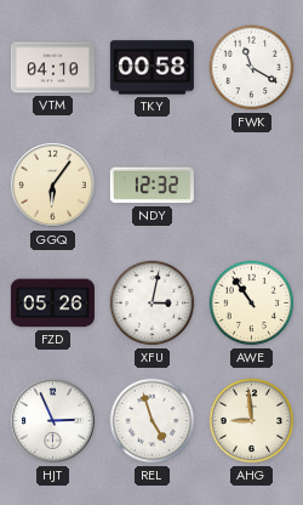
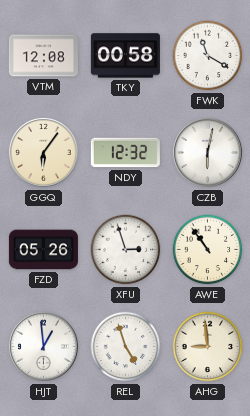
VTM: 04:10 -> 12:08
CZB: none -> 6:02
XFU: 3:02 -> 2:57
HJT: 2:56 -> 12:59
